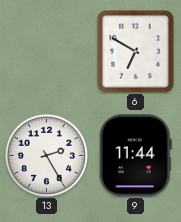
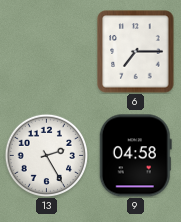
6: 6:50 -> 7:15
9: 11:44 -> 04:58
